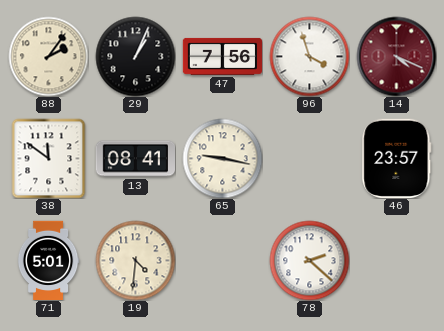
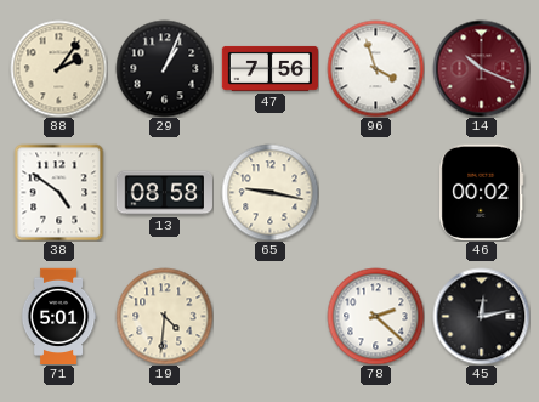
14: 4:19 -> 10:19
38: 11:51 -> 4:51
13: 08:41 -> 08:58
46: 23:57 -> 00:02
45: none -> 12:13
